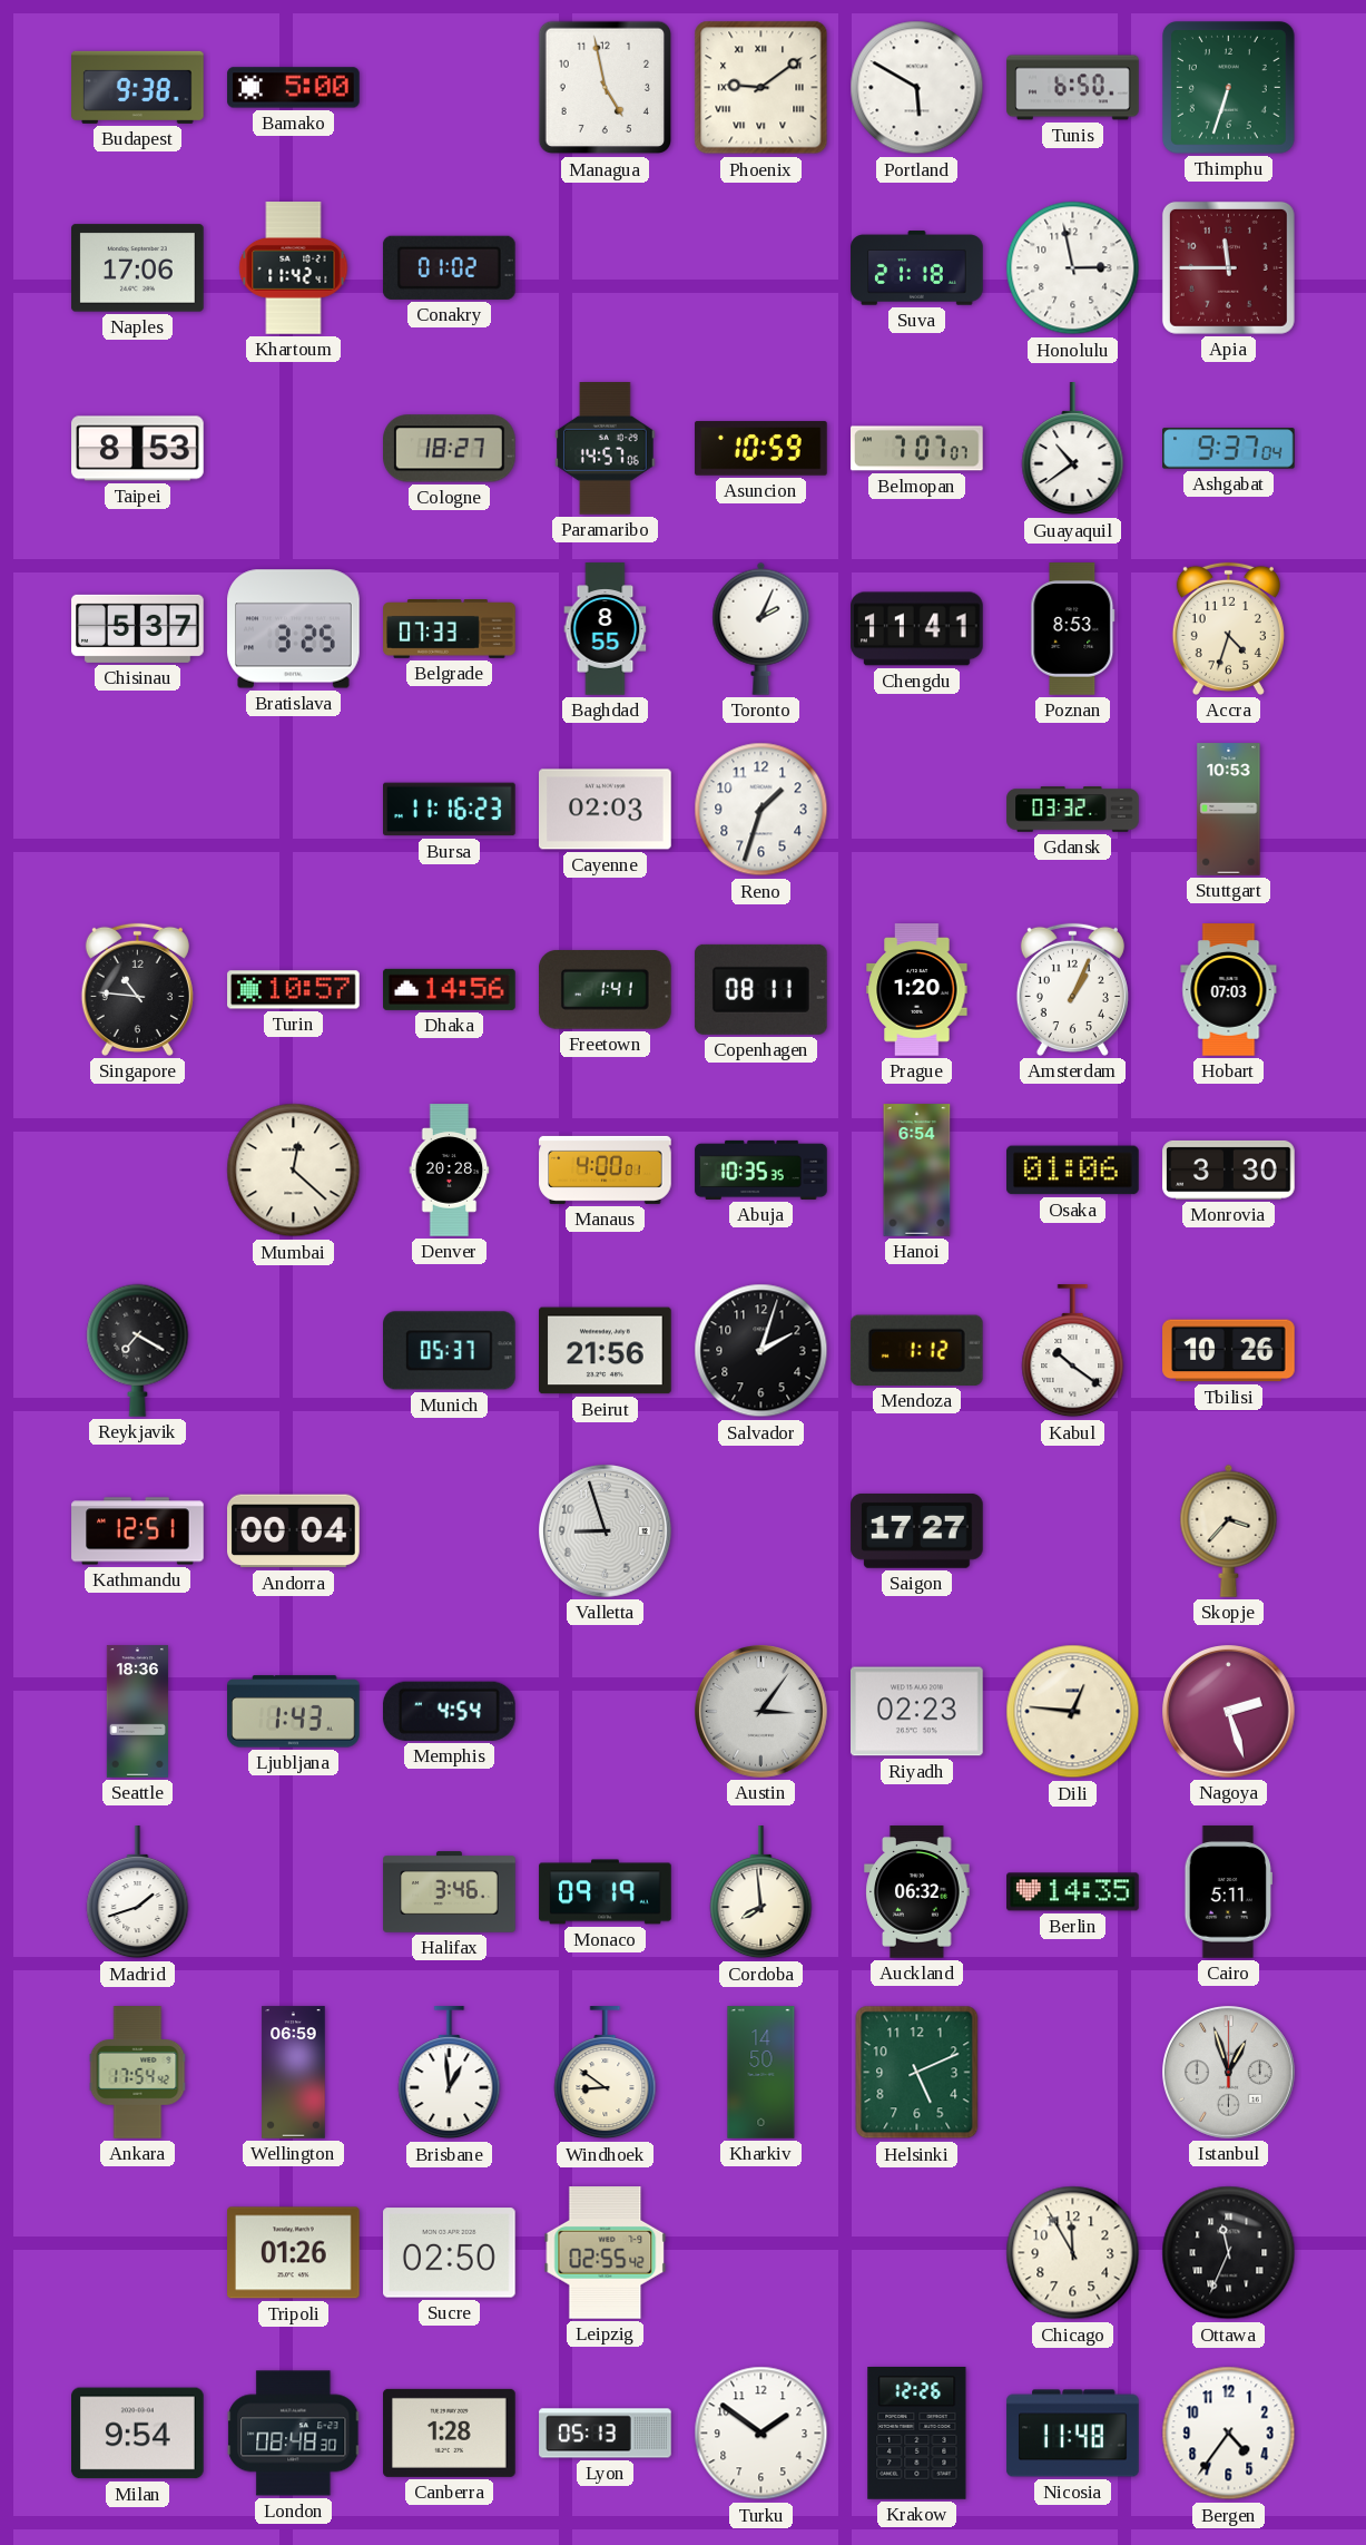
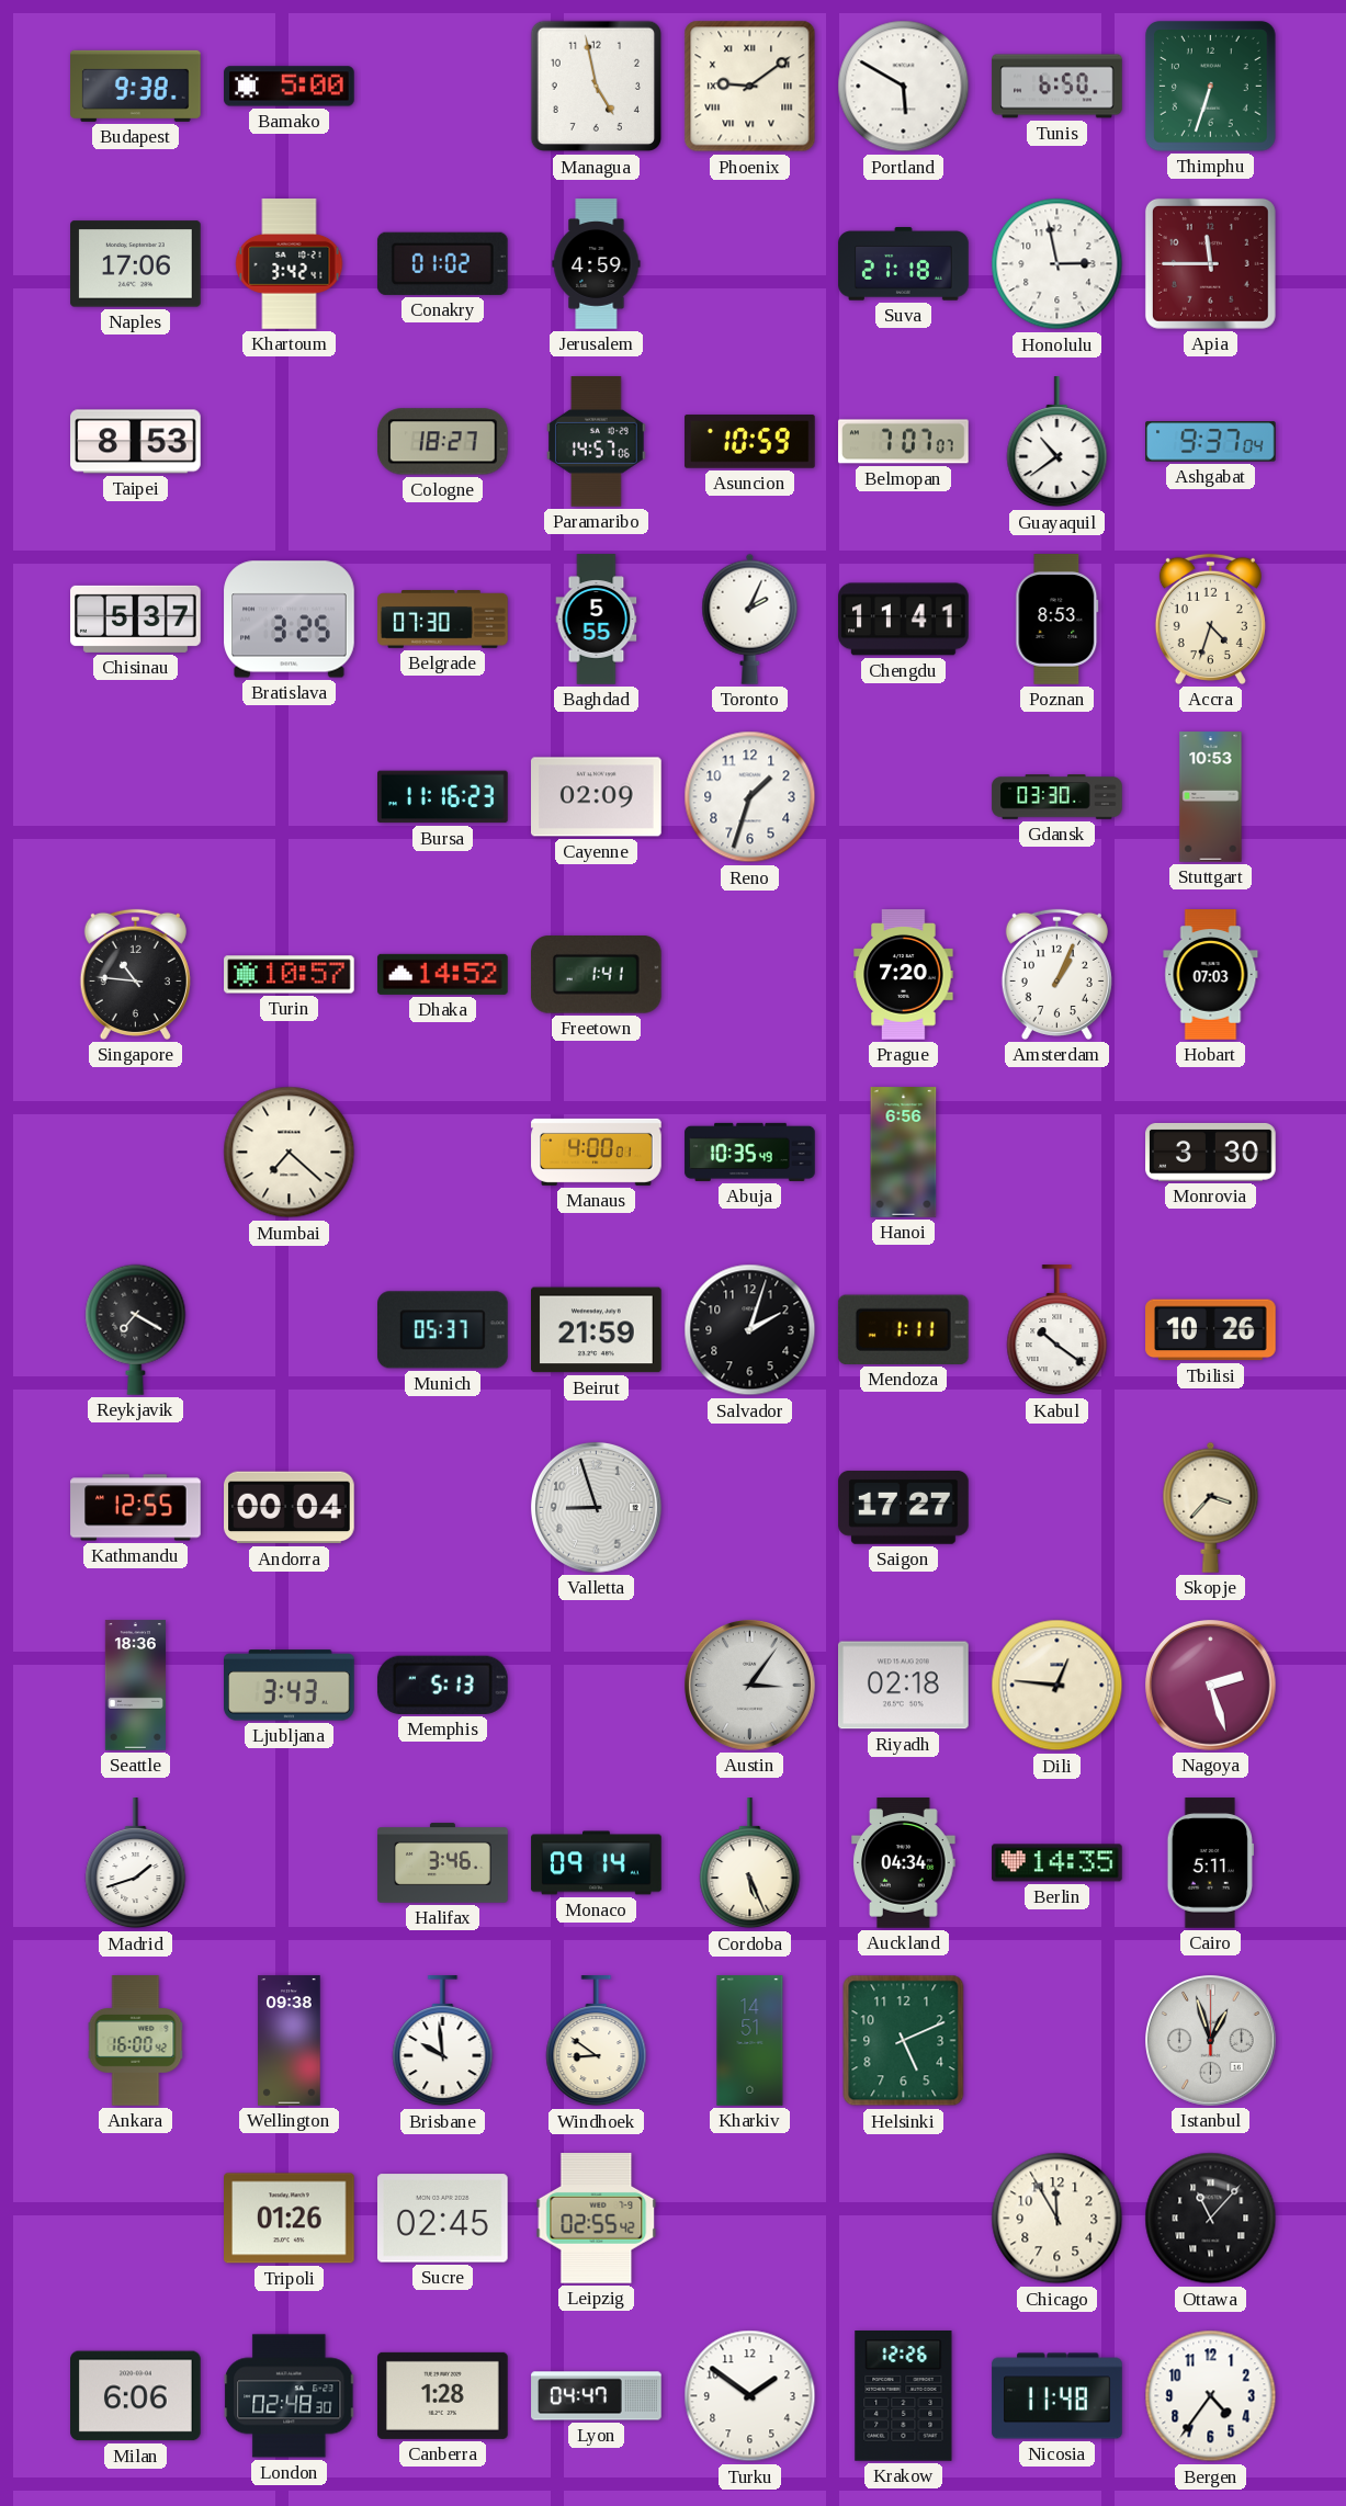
Khartoum: 11:42 -> 3:42
Jerusalem: none -> 4:59
Belgrade: 07:33 -> 07:30
Baghdad: 8:55 -> 5:55
Cayenne: 02:03 -> 02:09
Gdansk: 03:32 -> 03:30
Dhaka: 14:56 -> 14:52
Copenhagen: 08:11 -> none
Prague: 1:20 -> 7:20
Mumbai: 12:22 -> 7:22
Denver: 20:28 -> none
Abuja: 10:35:35 -> 10:35:49
Hanoi: 6:54 -> 6:56
Osaka: 01:06 -> none
Beirut: 21:56 -> 21:59
Mendoza: 1:12 -> 1:11
Kathmandu: 12:51 -> 12:55
Ljubljana: 1:43 -> 3:43
Memphis: 4:54 -> 5:13
Riyadh: 02:23 -> 02:18
Monaco: 09:19 -> 09:14
Cordoba: 7:59 -> 5:26
Auckland: 06:32 -> 04:34
Ankara: 17:54 -> 16:00
Wellington: 06:59 -> 09:38
Brisbane: 12:59 -> 9:59
Kharkiv: 14:50 -> 14:51
Sucre: 02:50 -> 02:45
Ottawa: 11:34 -> 11:07
Milan: 9:54 -> 6:06
London: 08:48 -> 02:48
Lyon: 05:13 -> 04:47
